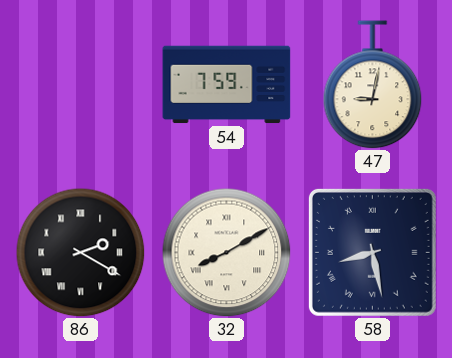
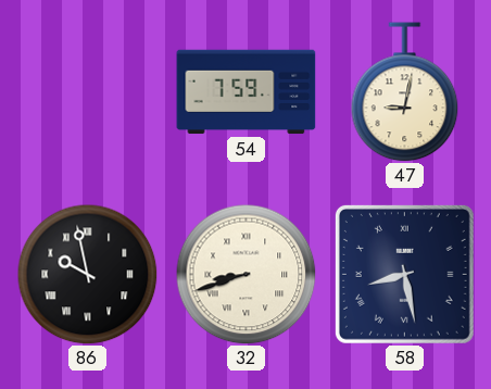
86: 2:20 -> 9:58
32: 8:10 -> 8:42
